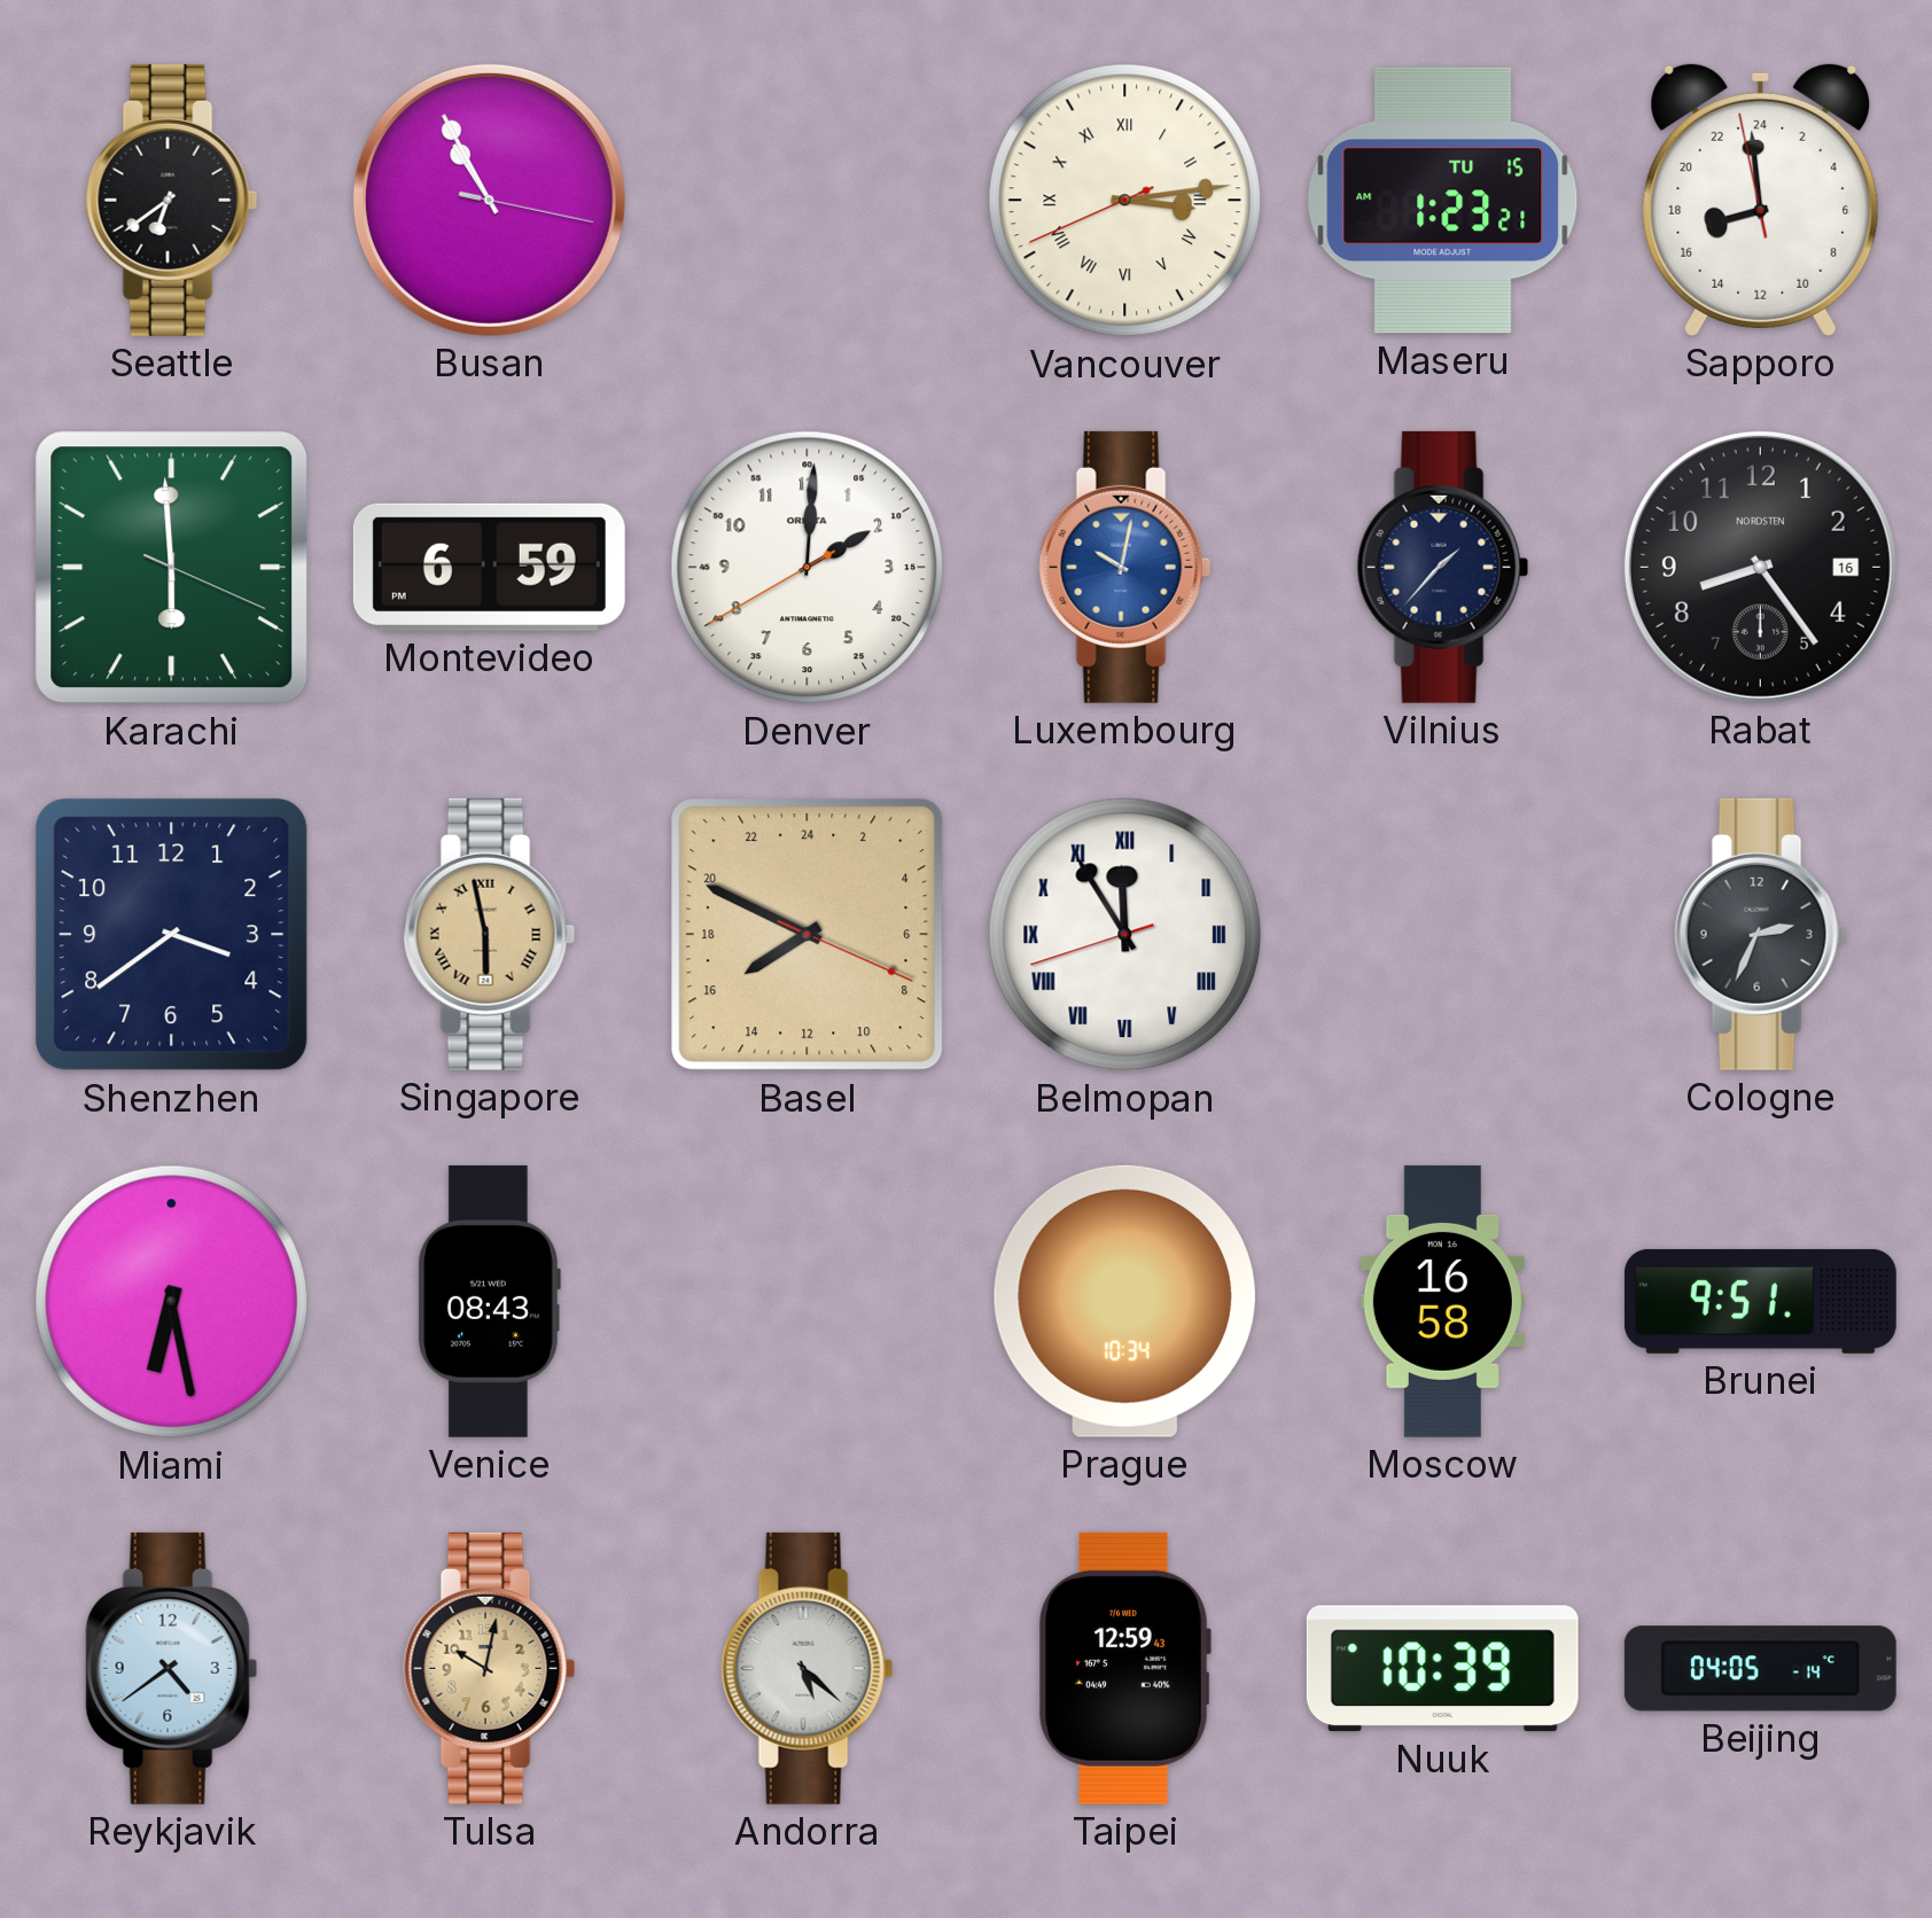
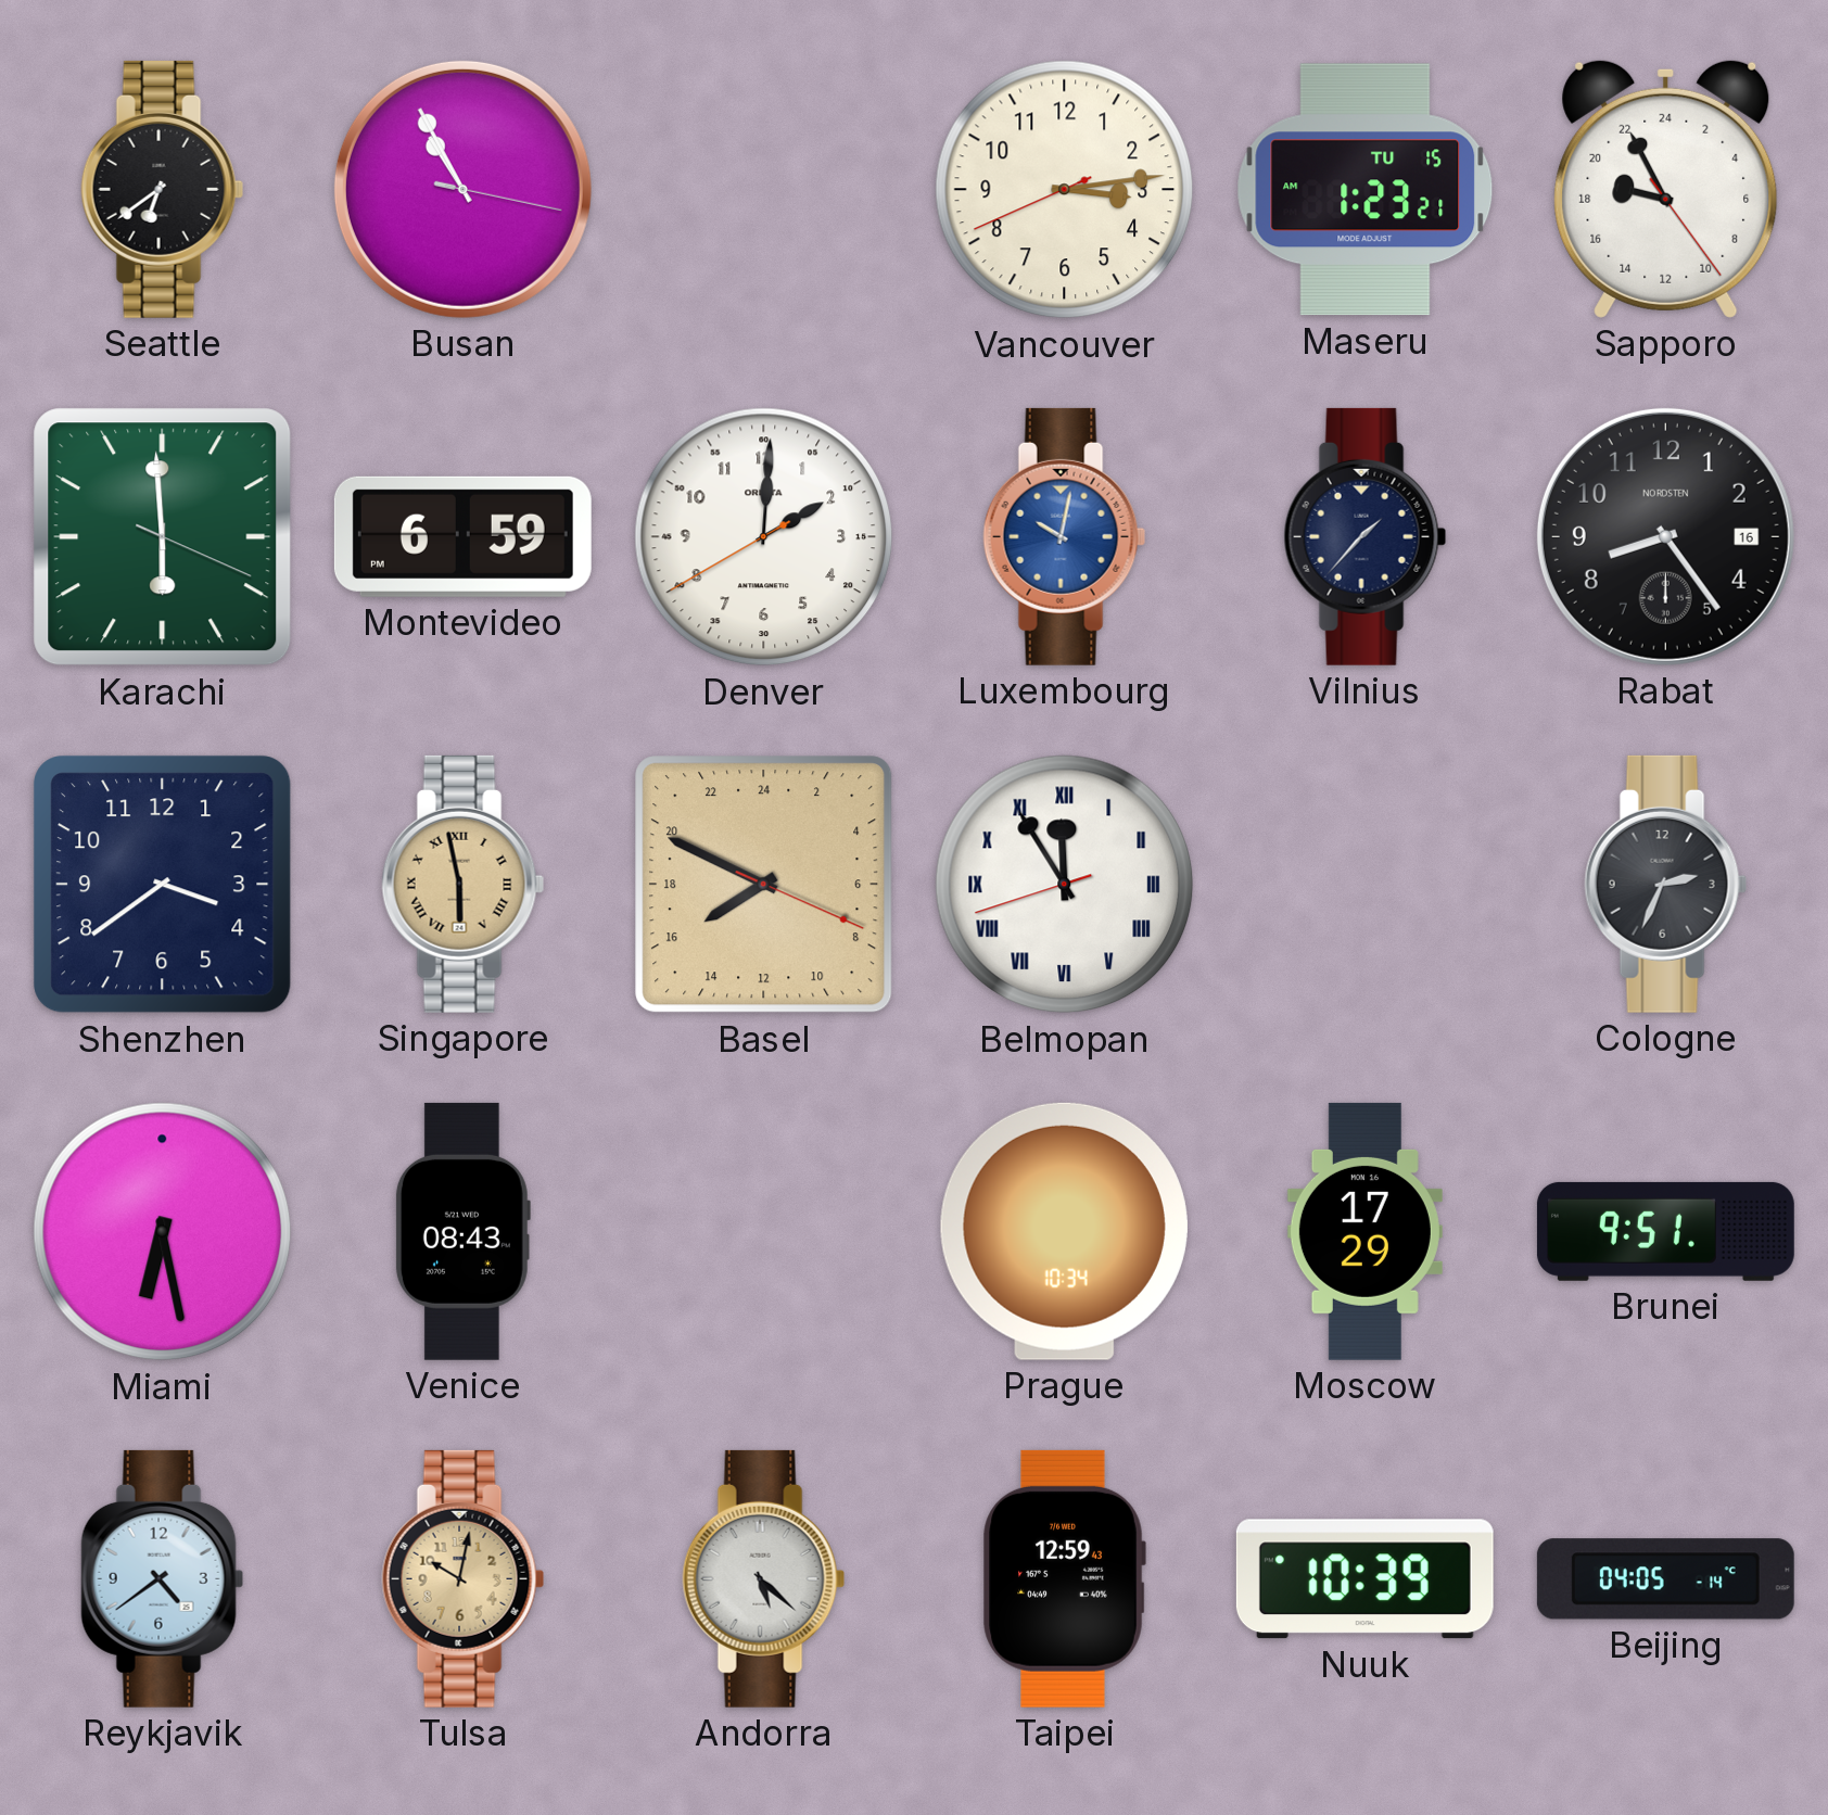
Vancouver numerals: Roman -> Arabic
Sapporo: 16:58 -> 18:55
Moscow: 16:58 -> 17:29
